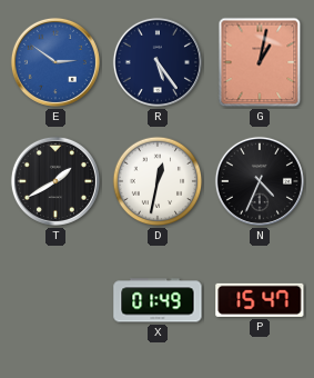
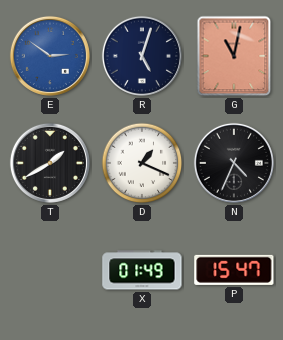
R: 5:24 -> 5:03
G: 1:02 -> 11:02
D: 12:32 -> 1:19
